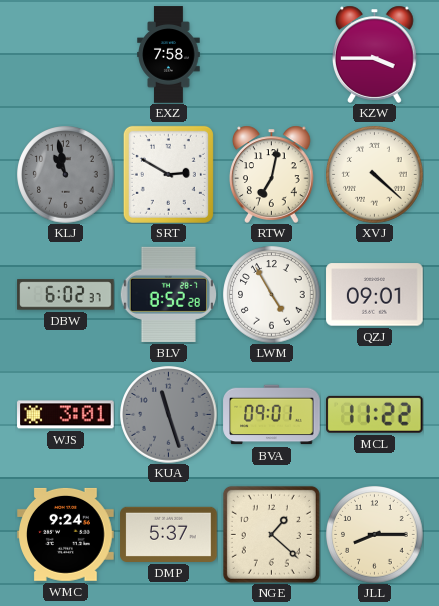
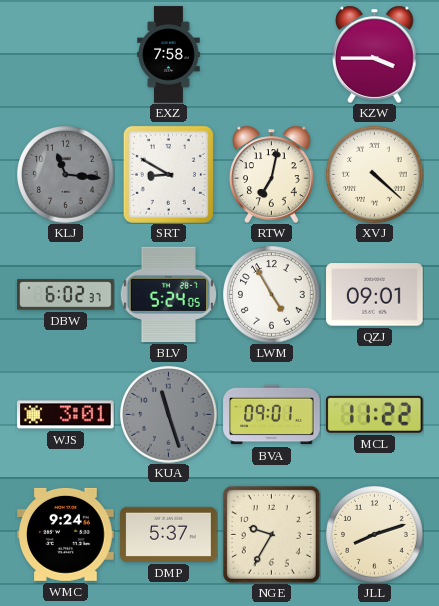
KLJ: 10:58 -> 11:16
SRT: 2:50 -> 8:50
BLV: 8:52 -> 5:24
NGE: 1:22 -> 9:35
JLL: 8:15 -> 8:12
